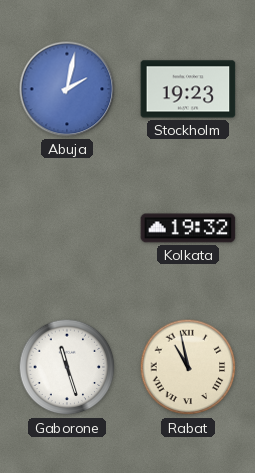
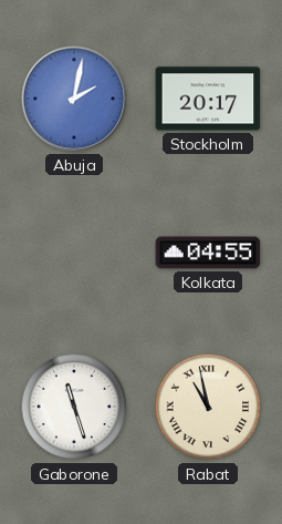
Stockholm: 19:23 -> 20:17
Kolkata: 19:32 -> 04:55
